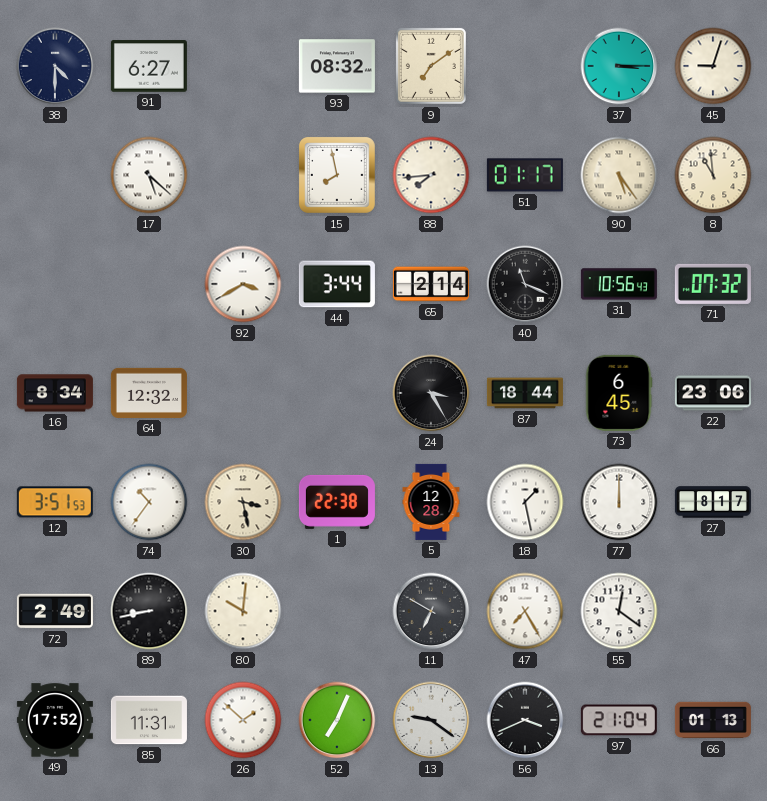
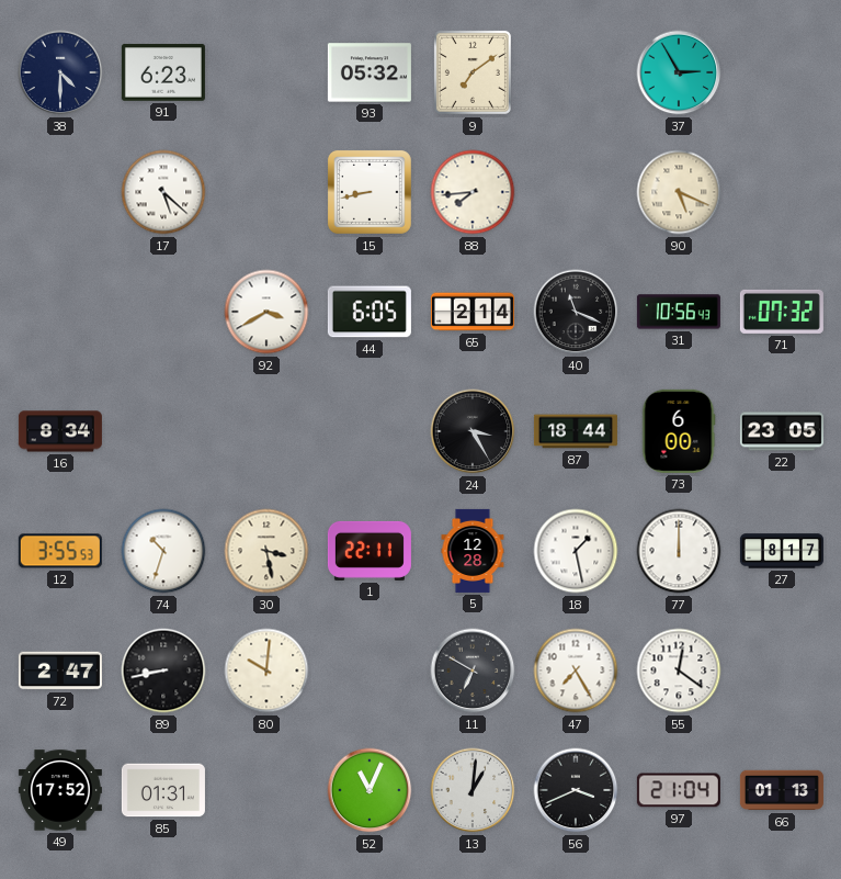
91: 6:27 -> 6:23
93: 08:32 -> 05:32
37: 3:15 -> 2:55
45: 9:03 -> none
15: 7:58 -> 8:43
51: 01:17 -> none
90: 5:24 -> 5:19
8: 10:59 -> none
44: 3:44 -> 6:05
64: 12:32 -> none
73: 6:45 -> 6:00
22: 23:06 -> 23:05
12: 3:51 -> 3:55
74: 10:36 -> 10:33
1: 22:38 -> 22:11
72: 2:49 -> 2:47
85: 11:31 -> 01:31
26: 1:52 -> none
52: 7:04 -> 11:04
13: 9:21 -> 1:01
